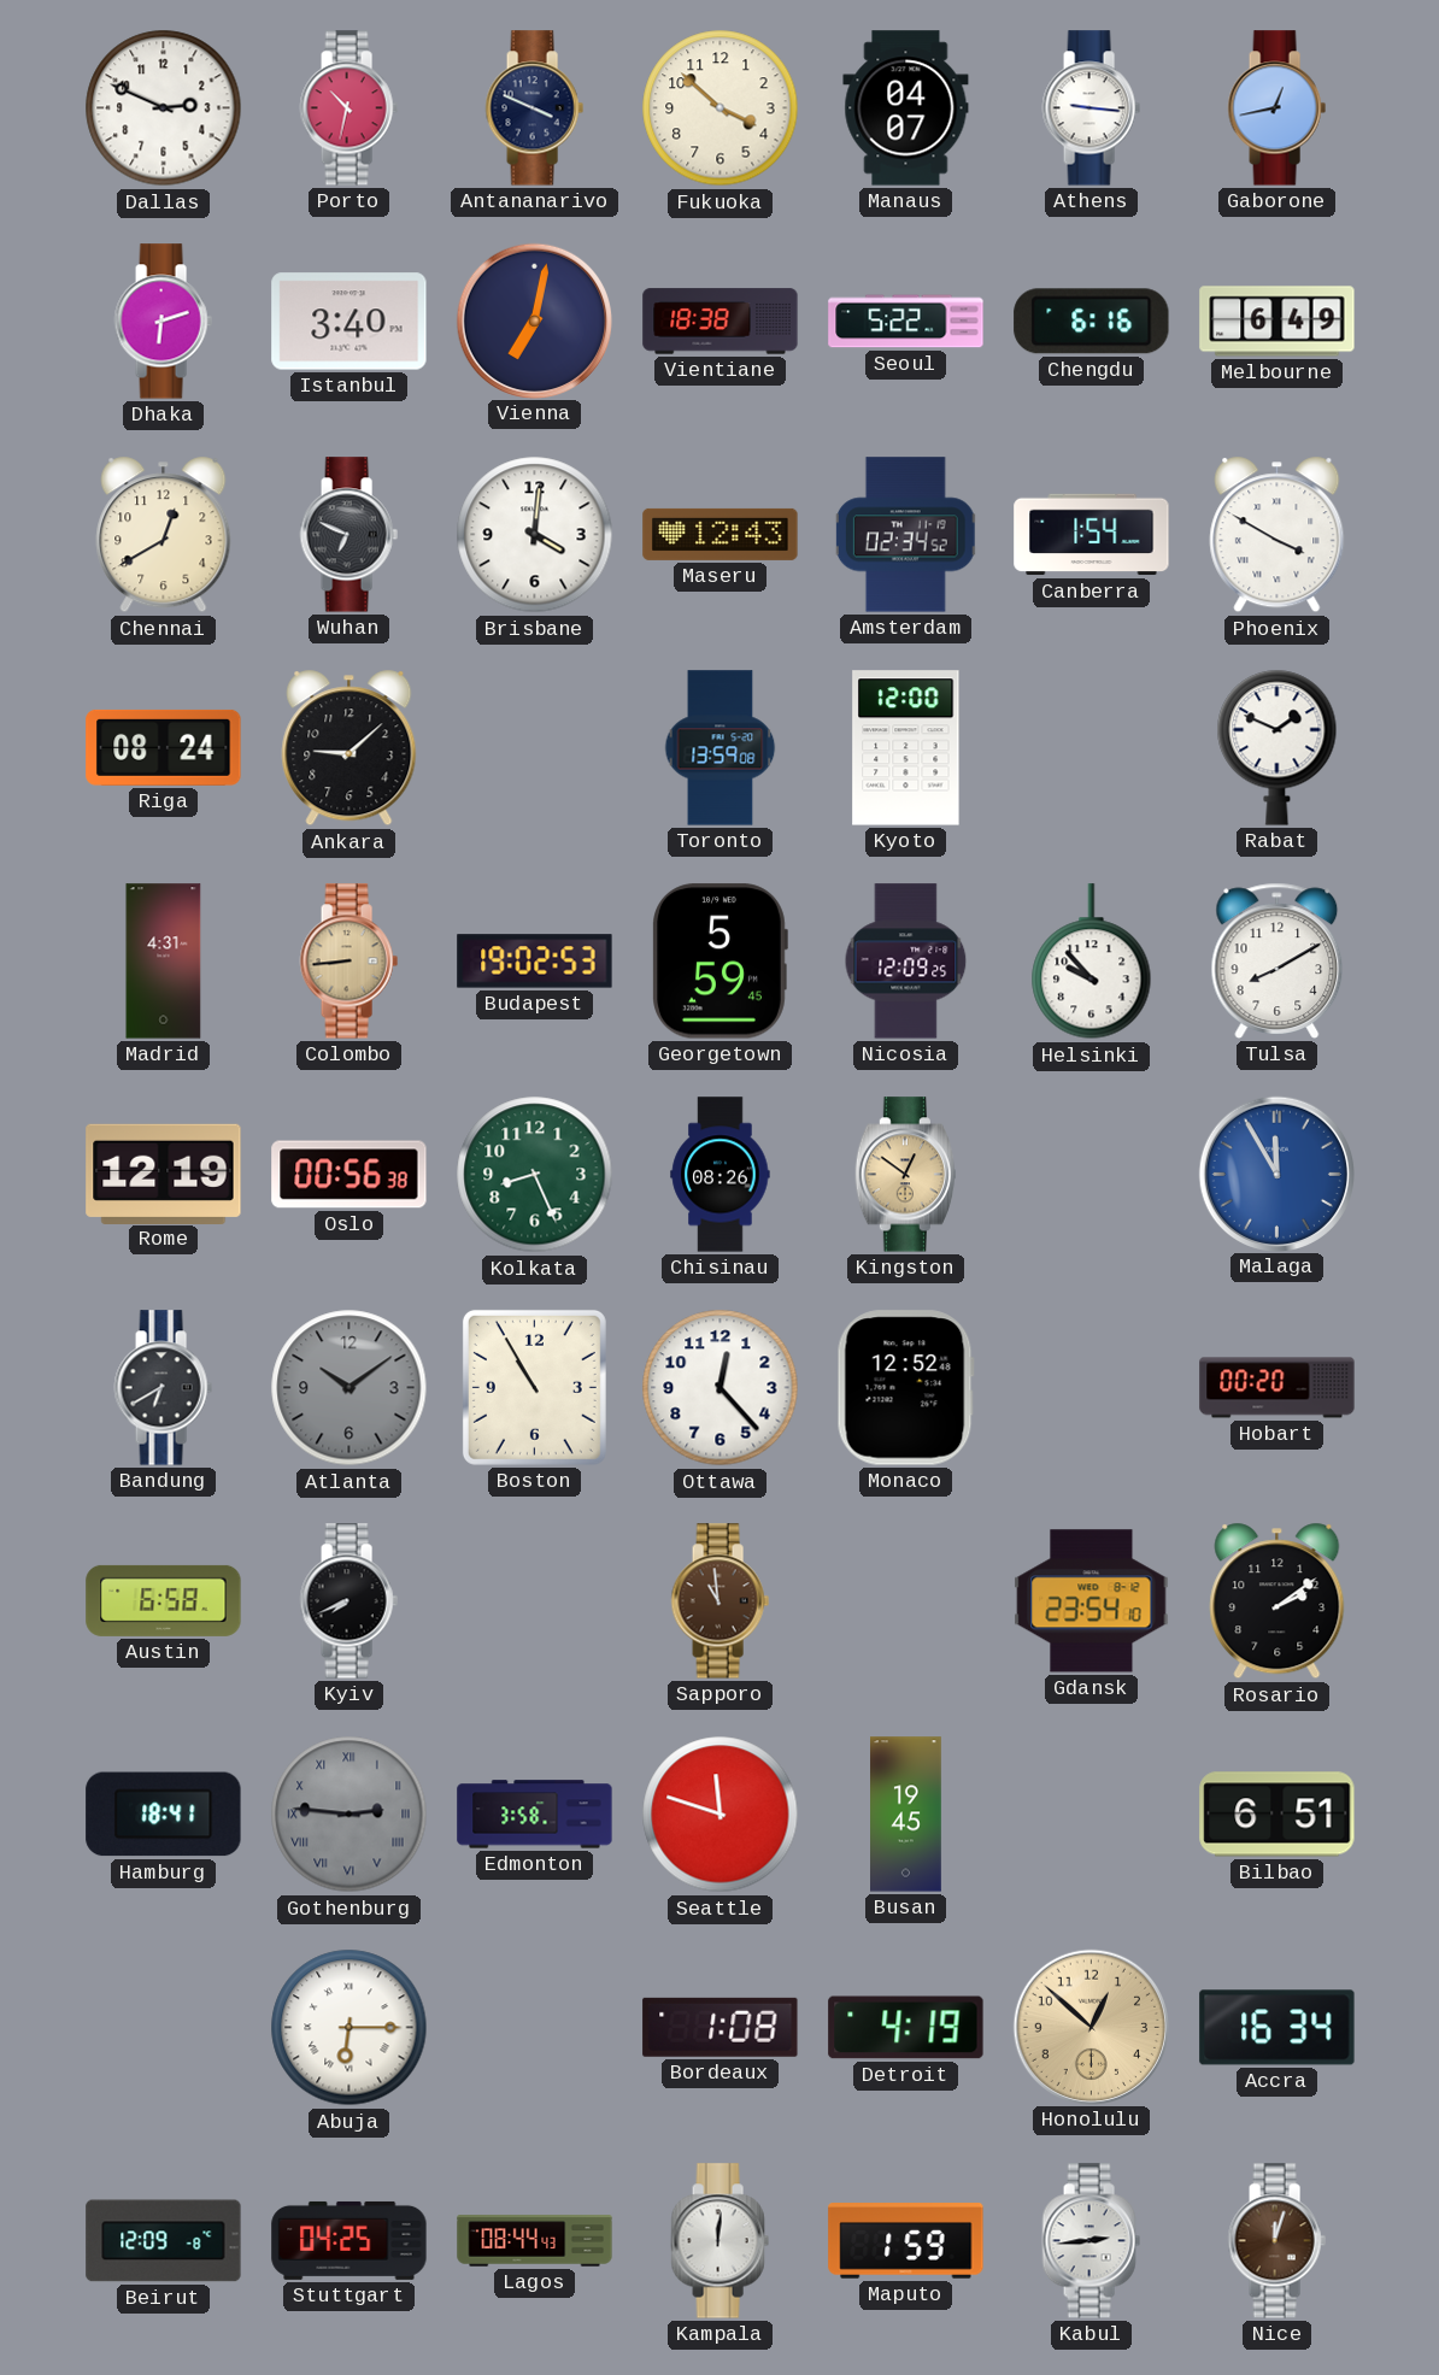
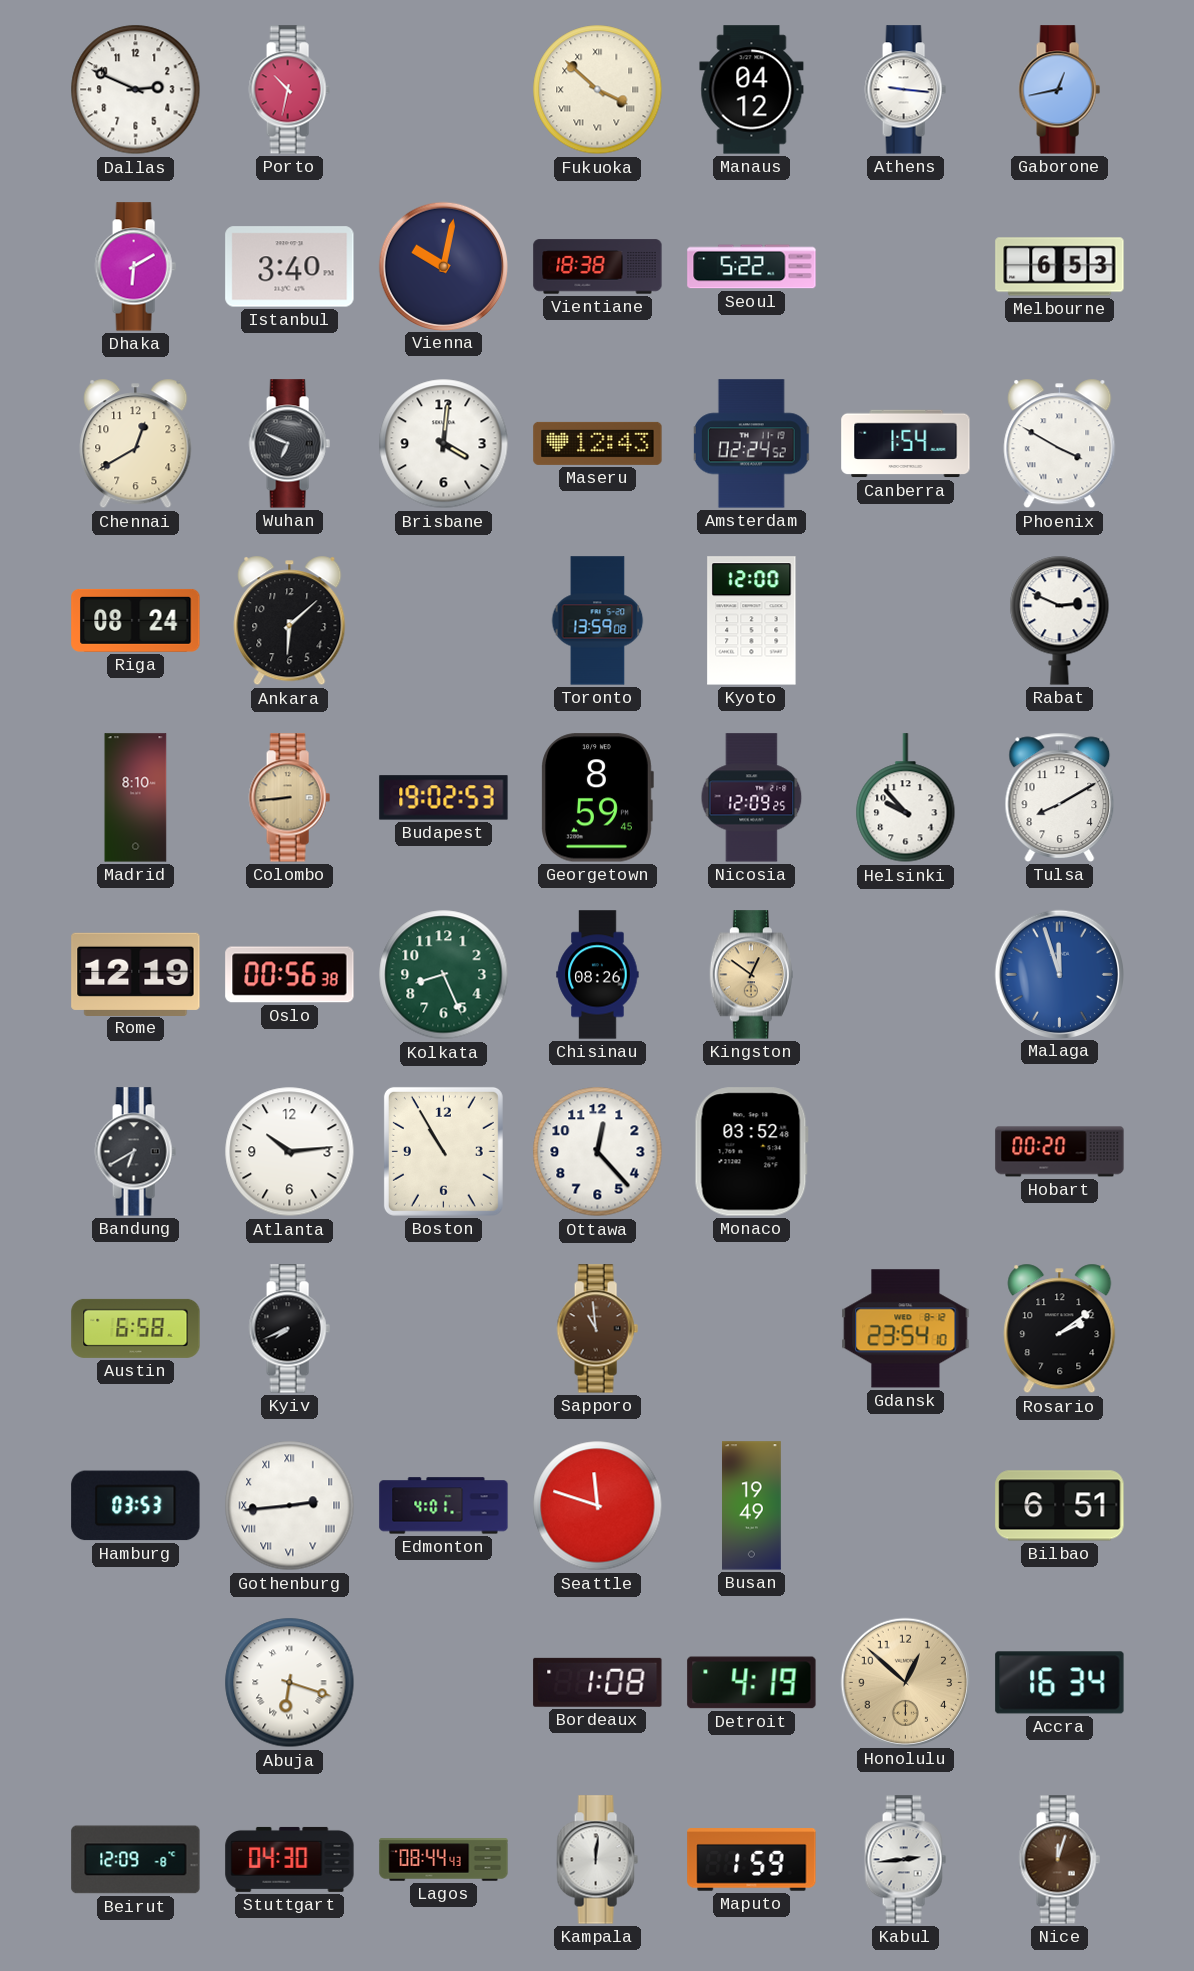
Antananarivo: 3:49 -> none
Fukuoka numerals: Arabic -> Roman
Manaus: 04:07 -> 04:12
Dhaka: 6:12 -> 6:10
Vienna: 7:02 -> 10:02
Chengdu: 6:16 -> none
Melbourne: 6:49 -> 6:53
Amsterdam: 02:34 -> 02:24
Ankara: 9:08 -> 6:08
Rabat: 1:49 -> 2:49
Madrid: 4:31 -> 8:10
Georgetown: 5:59 -> 8:59
Malaga: 11:55 -> 11:57
Atlanta: 10:09 -> 10:14
Atlanta dial: grey -> white
Monaco: 12:52 -> 03:52
Hamburg: 18:41 -> 03:53
Gothenburg: 2:46 -> 2:44
Gothenburg dial: grey -> white
Edmonton: 3:58 -> 4:01
Busan: 19:45 -> 19:49
Abuja: 6:15 -> 6:18
Stuttgart: 04:25 -> 04:30
